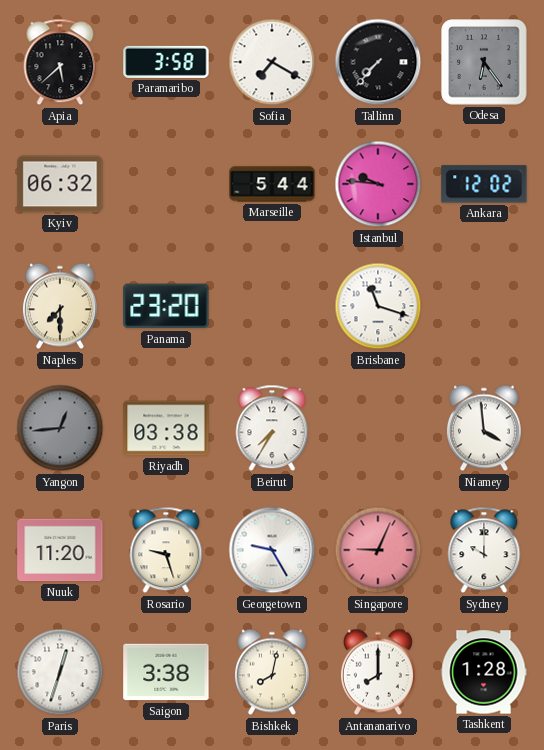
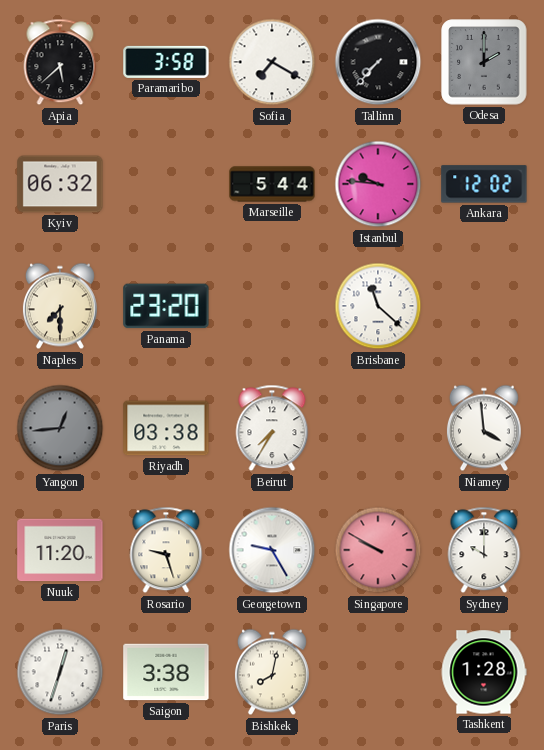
Odesa: 6:24 -> 2:00
Brisbane: 11:18 -> 11:22
Singapore: 9:04 -> 9:50
Antananarivo: 8:00 -> none
